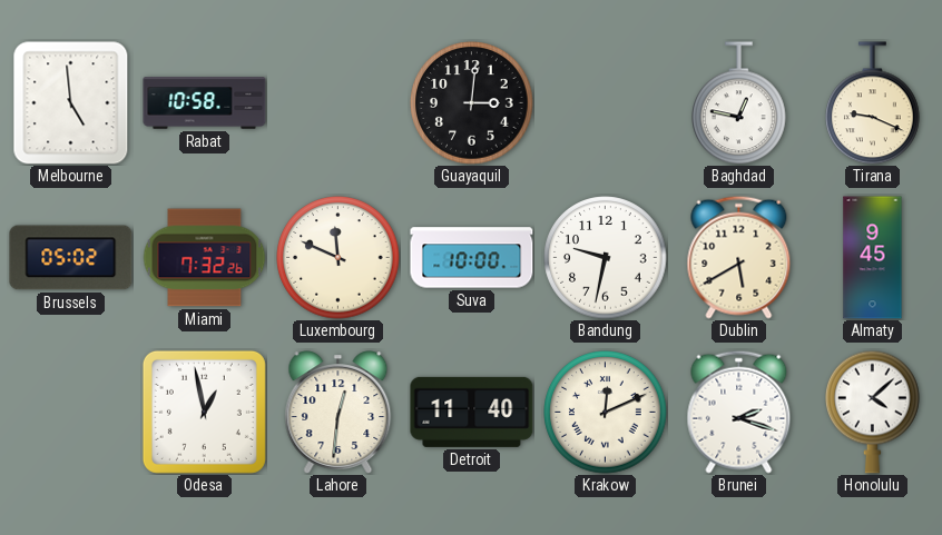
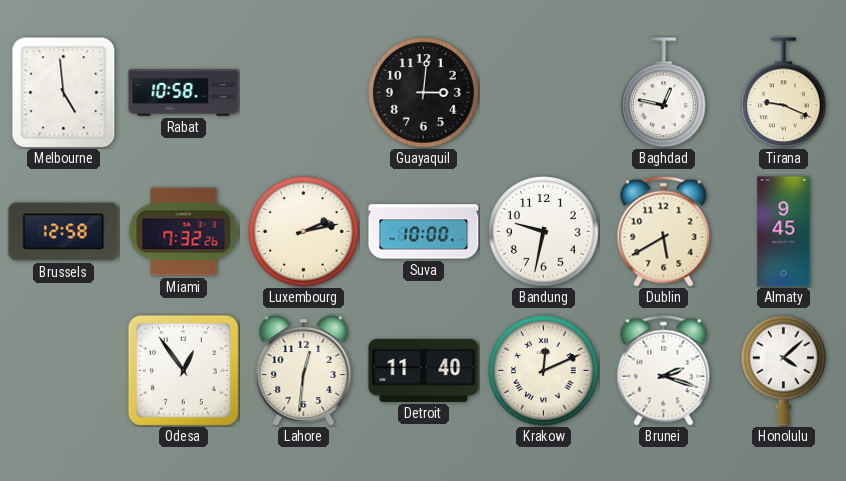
Brussels: 05:02 -> 12:58
Luxembourg: 11:49 -> 2:13
Odesa: 12:58 -> 12:54
